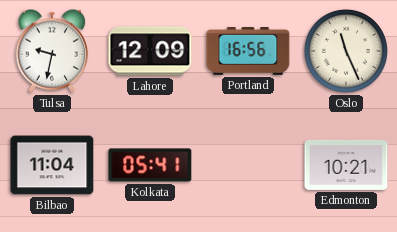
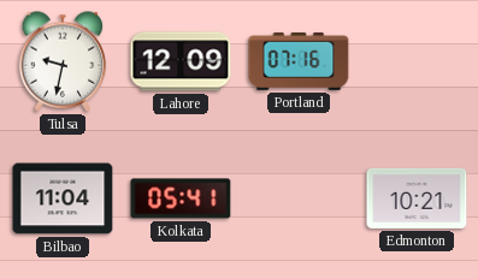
Portland: 16:56 -> 07:16
Oslo: 11:26 -> none
